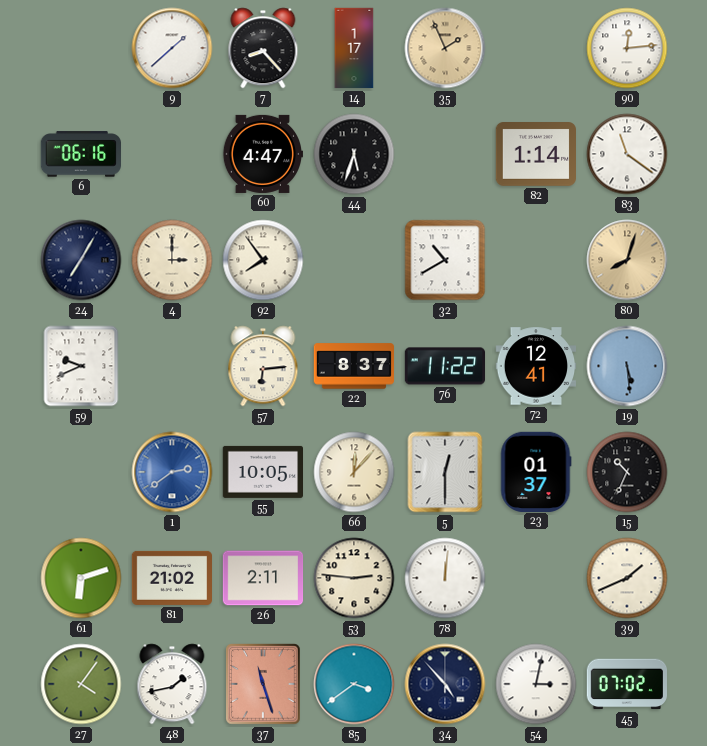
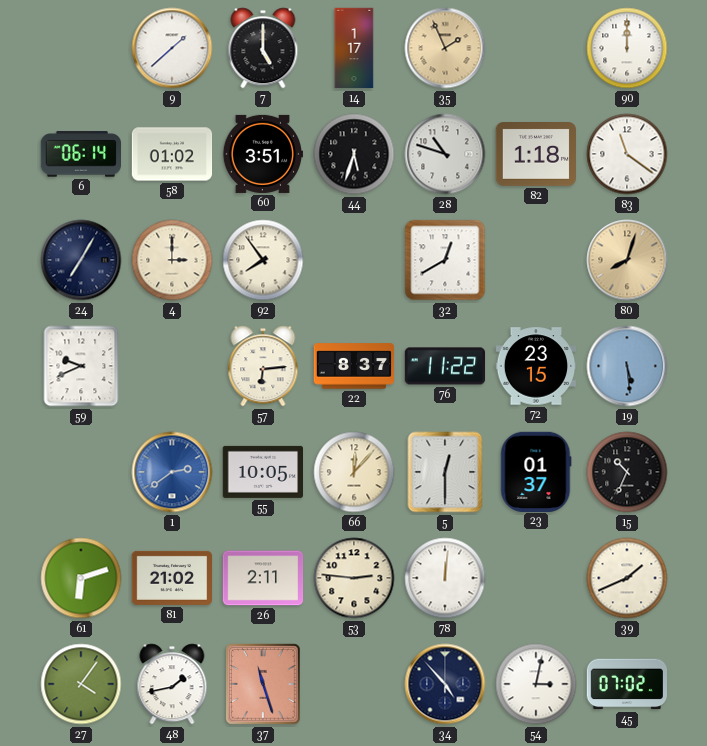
7: 8:23 -> 5:00
90: 12:14 -> 12:00
6: 06:16 -> 06:14
58: none -> 01:02
60: 4:47 -> 3:51
28: none -> 10:48
82: 1:14 -> 1:18
32: 10:40 -> 12:40
72: 12:41 -> 23:15
85: 3:39 -> none
